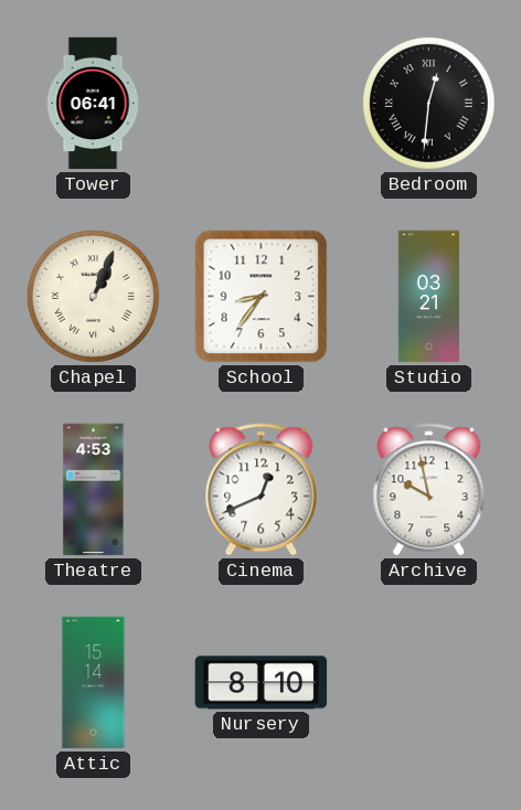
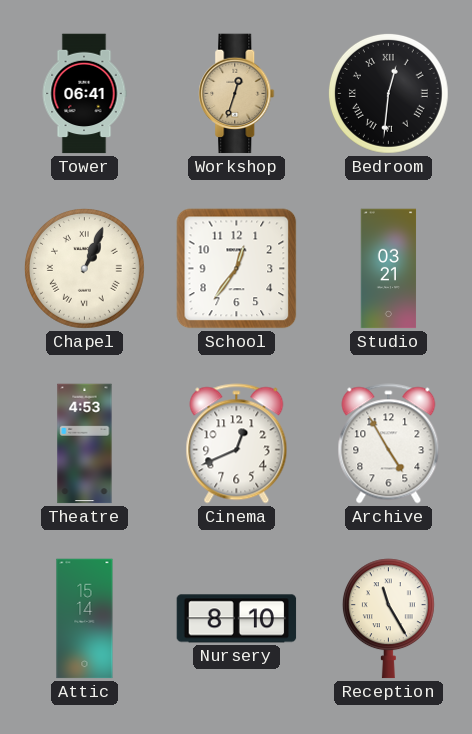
Workshop: none -> 12:33
School: 8:36 -> 12:36
Archive: 9:58 -> 4:55
Reception: none -> 11:25
